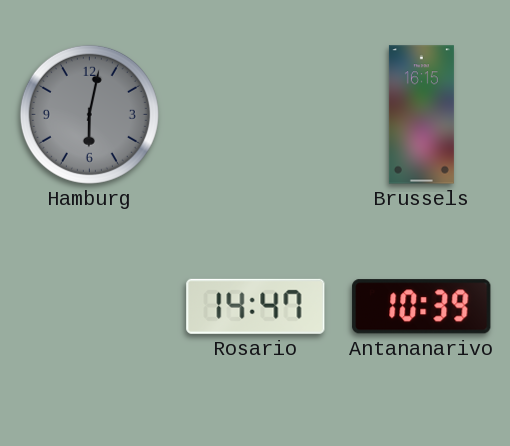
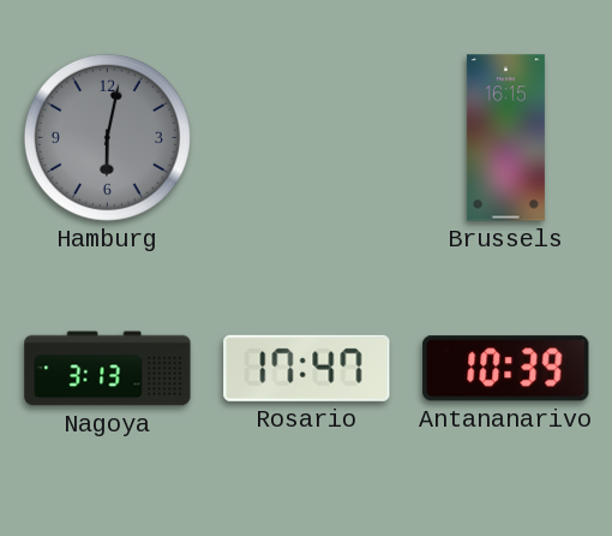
Nagoya: none -> 3:13
Rosario: 14:47 -> 17:47
